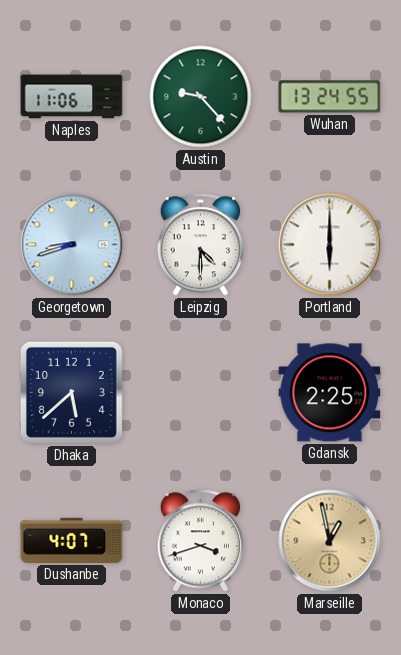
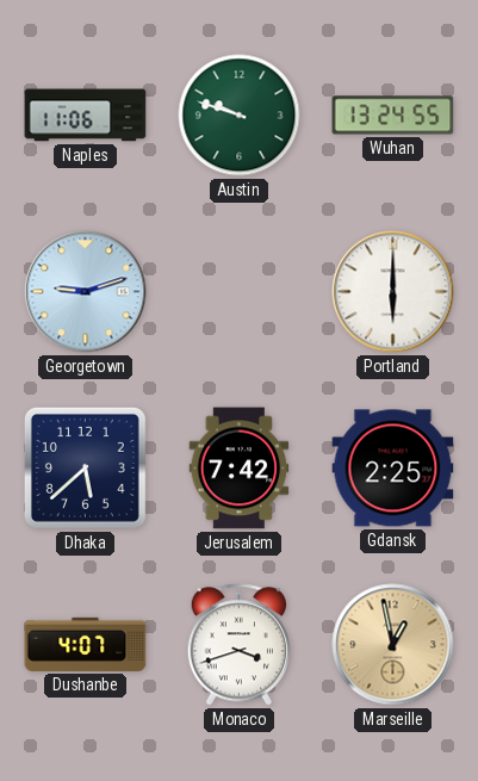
Austin: 9:23 -> 9:48
Georgetown: 8:42 -> 9:12
Leipzig: 4:30 -> none
Jerusalem: none -> 7:42
